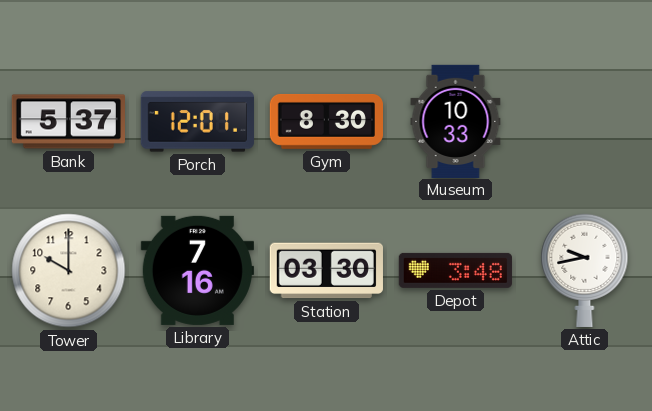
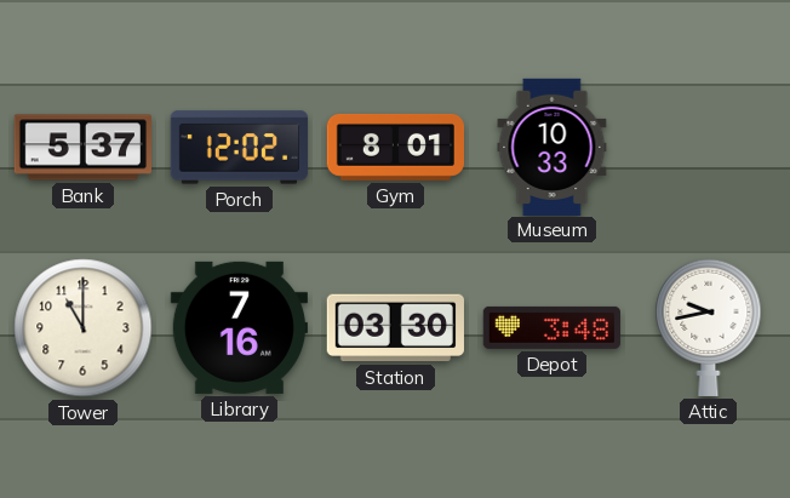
Porch: 12:01 -> 12:02
Gym: 8:30 -> 8:01
Tower: 10:00 -> 11:00
